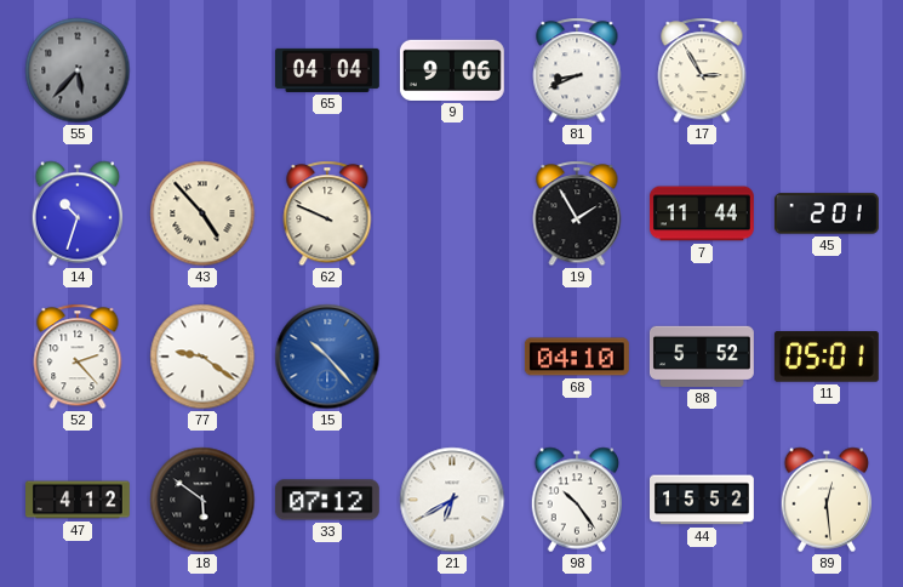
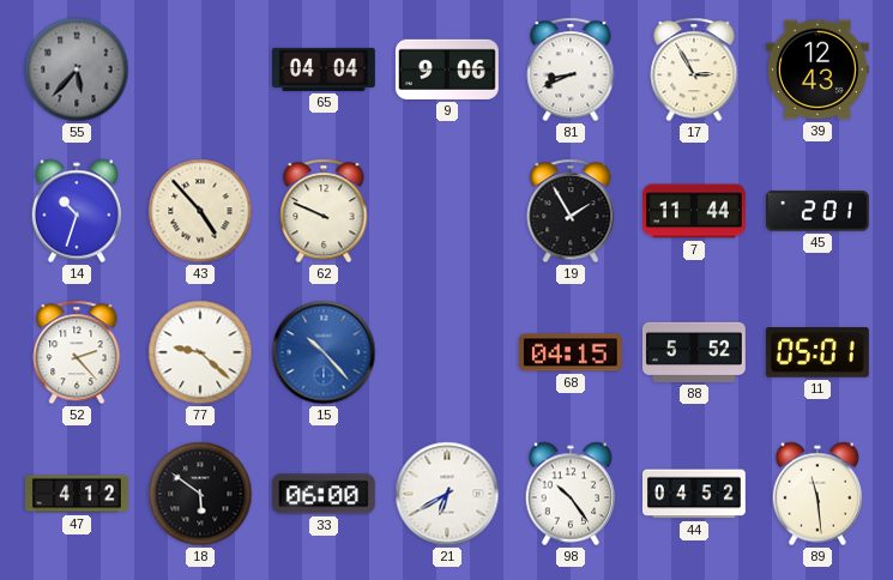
39: none -> 12:43
77: 9:21 -> 9:22
68: 04:10 -> 04:15
33: 07:12 -> 06:00
44: 15:52 -> 04:52
89: 12:29 -> 11:29
